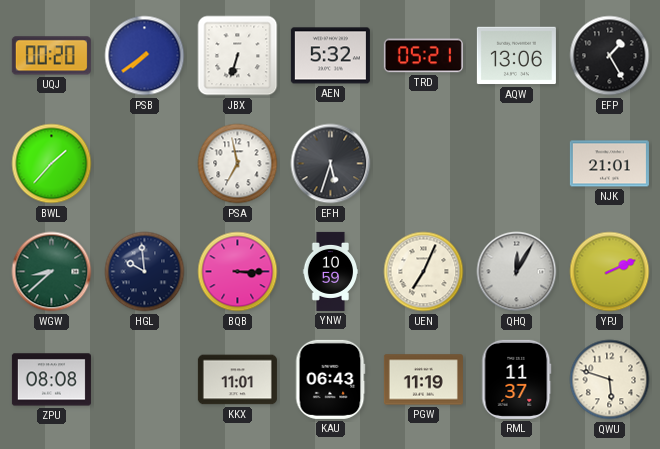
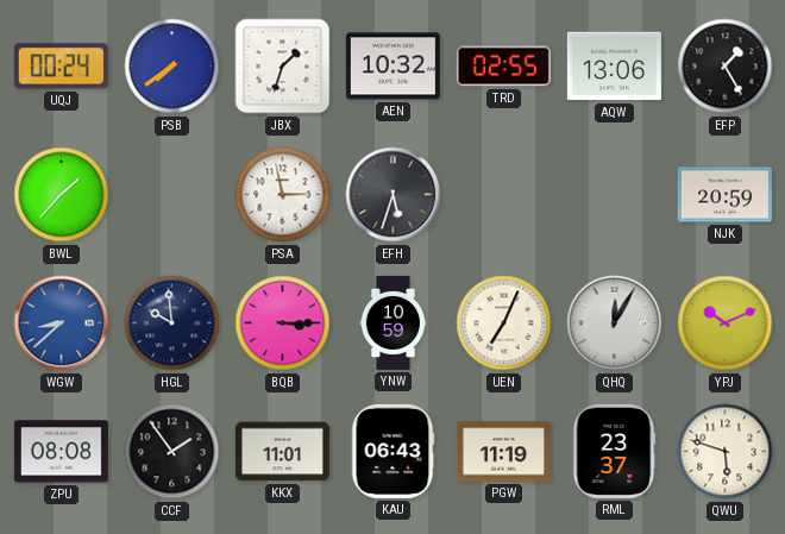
UQJ: 00:20 -> 00:24
JBX: 6:33 -> 1:33
AEN: 5:32 -> 10:32
TRD: 05:21 -> 02:55
PSA: 6:58 -> 2:58
NJK: 21:01 -> 20:59
WGW dial: green -> blue
YPJ: 2:11 -> 10:11
CCF: none -> 1:54
RML: 11:37 -> 23:37
